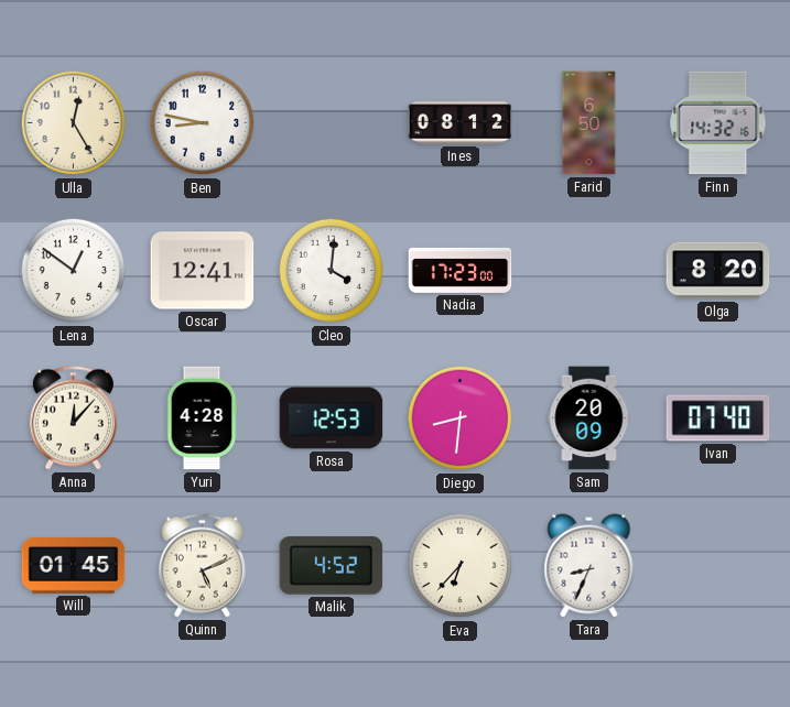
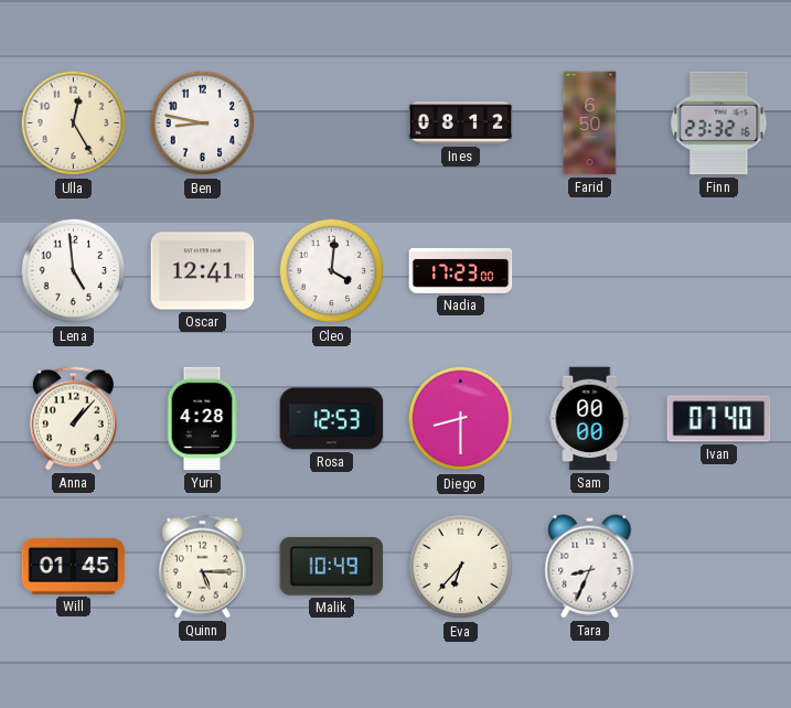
Finn: 14:32 -> 23:32
Lena: 12:51 -> 4:59
Olga: 8:20 -> none
Anna: 12:07 -> 1:07
Diego: 8:31 -> 8:30
Sam: 20:09 -> 00:00
Quinn: 5:11 -> 5:15
Malik: 4:52 -> 10:49
